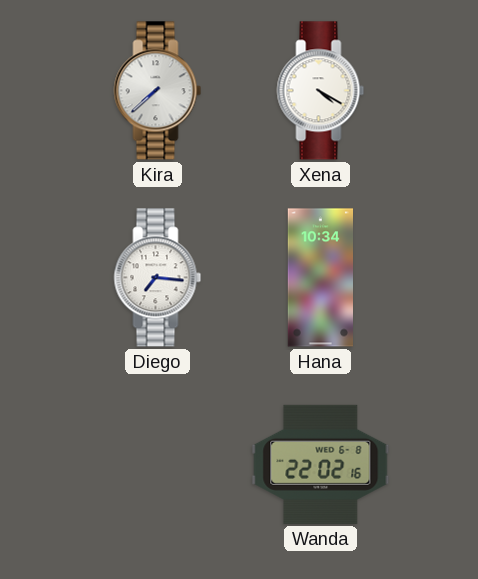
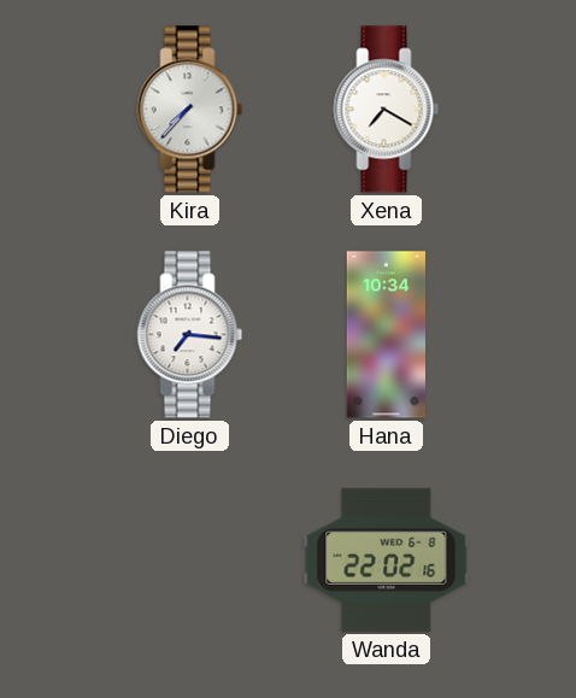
Kira: 7:38 -> 7:37
Xena: 4:20 -> 7:20
